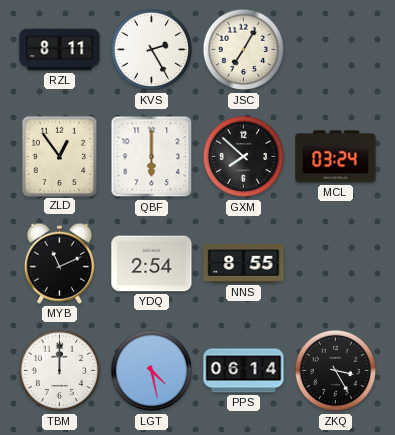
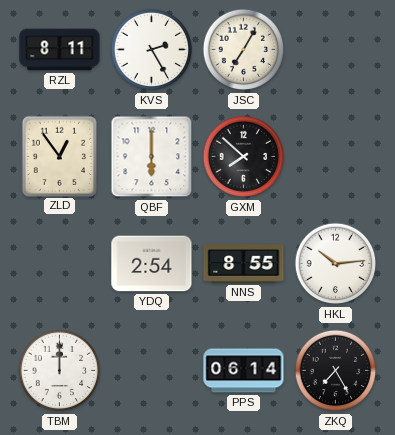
MCL: 03:24 -> none
MYB: 11:11 -> none
HKL: none -> 10:14
LGT: 4:28 -> none
ZKQ: 3:25 -> 7:25
